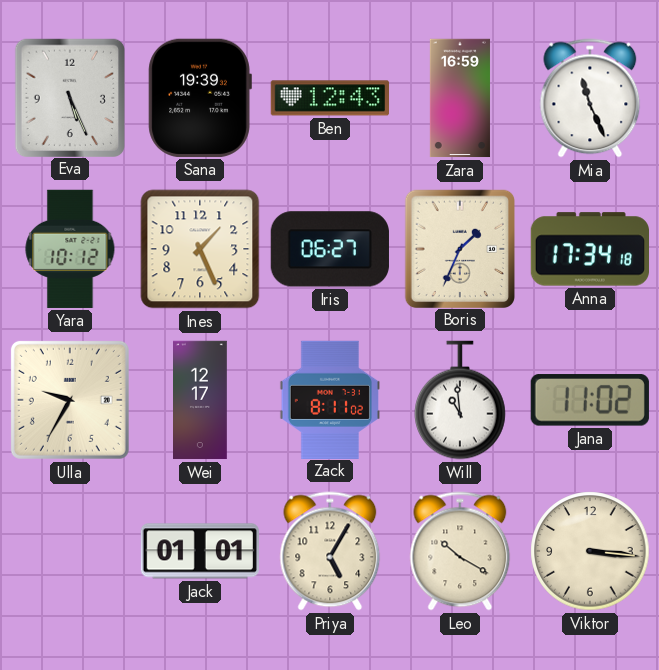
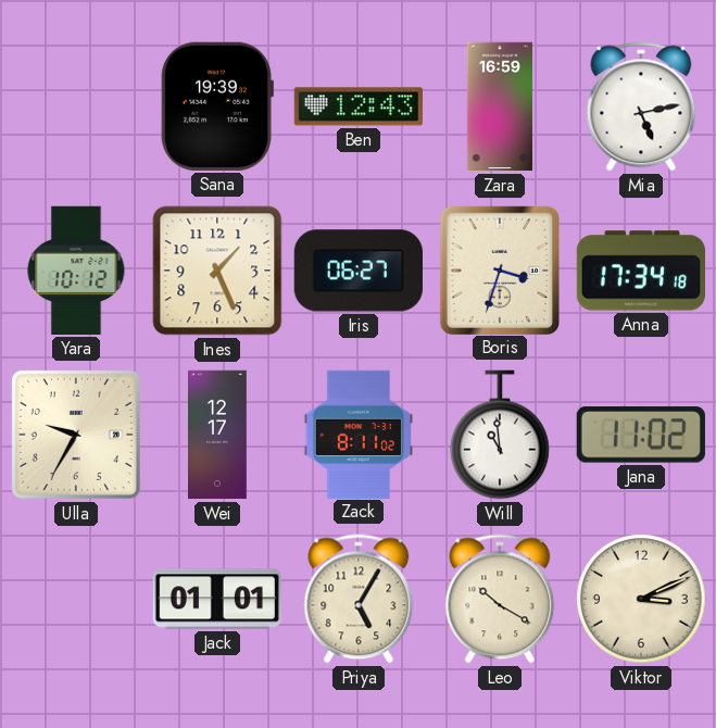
Eva: 5:26 -> none
Mia: 11:26 -> 5:13
Boris: 1:34 -> 3:33
Viktor: 3:16 -> 3:11
